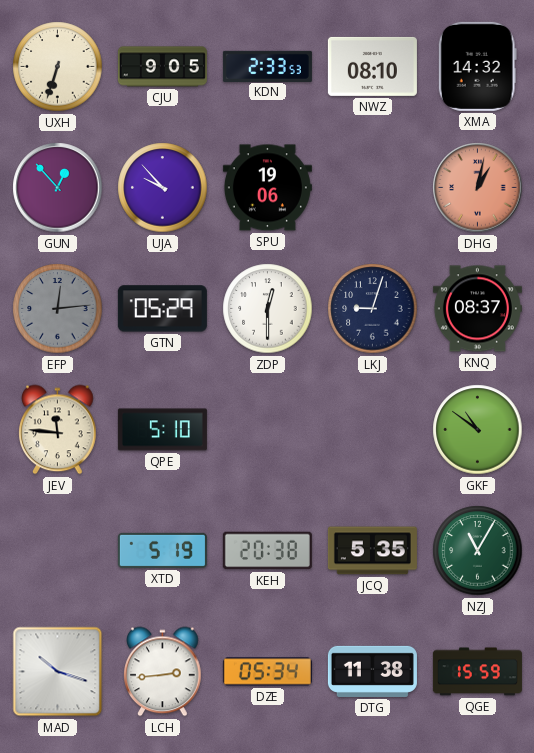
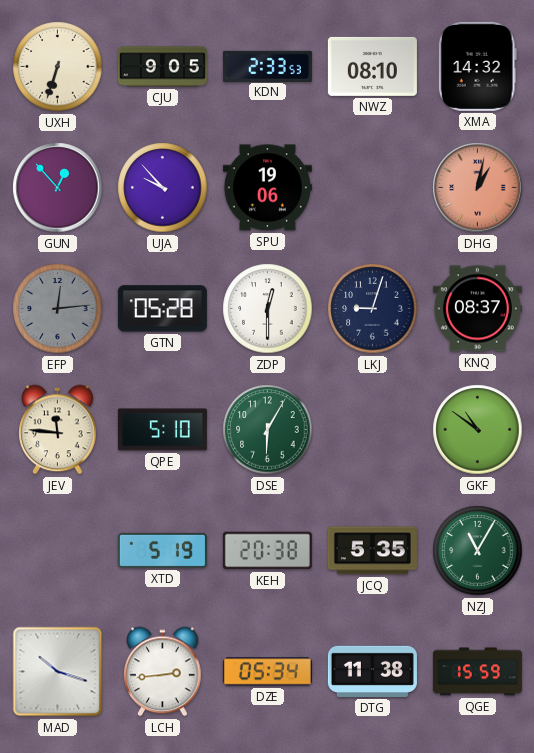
GTN: 05:29 -> 05:28
DSE: none -> 6:05
